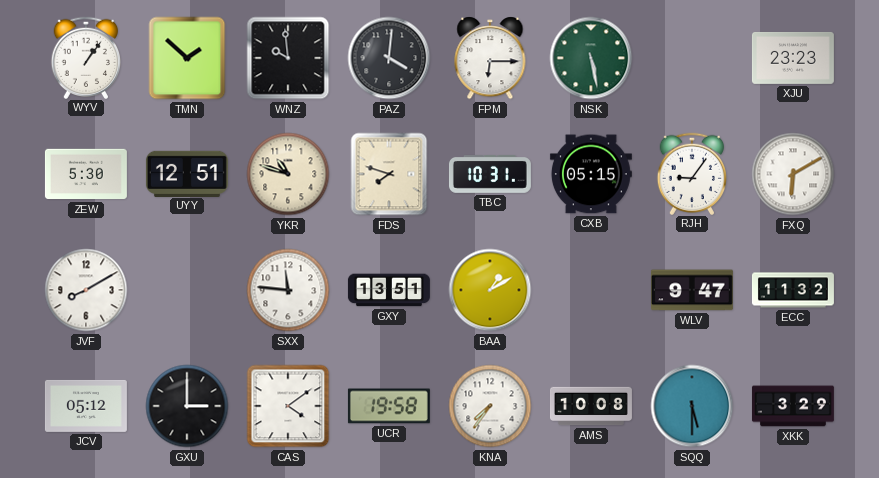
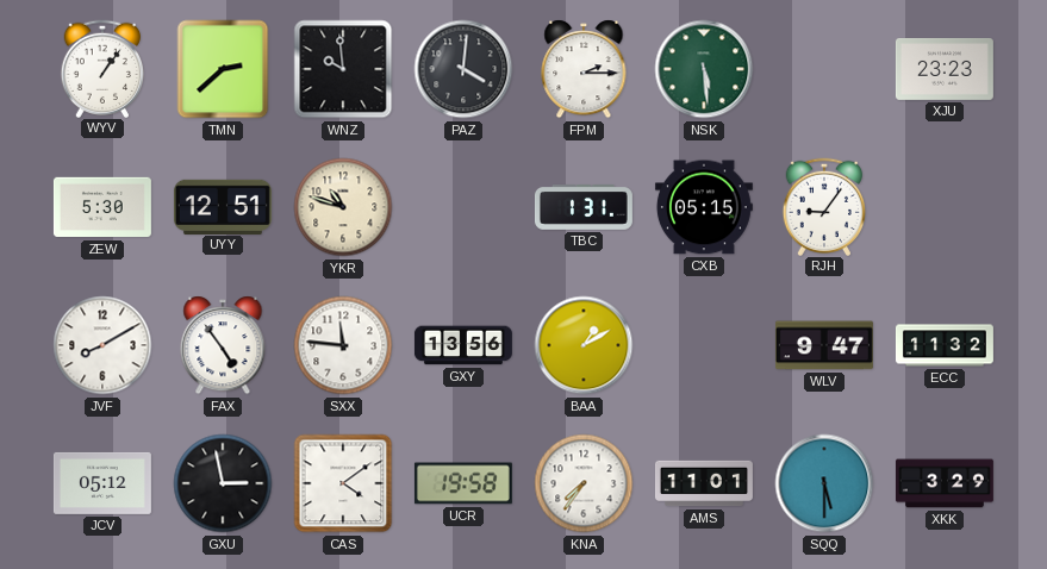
TMN: 1:52 -> 2:38
FPM: 6:15 -> 2:15
NSK: 5:28 -> 5:29
FDS: 7:48 -> none
TBC: 10:31 -> 1:31
FXQ: 6:10 -> none
FAX: none -> 4:54
GXY: 13:51 -> 13:56
GXU: 3:00 -> 2:58
AMS: 10:08 -> 11:01
